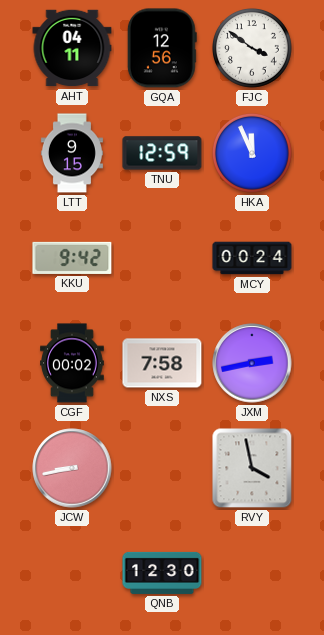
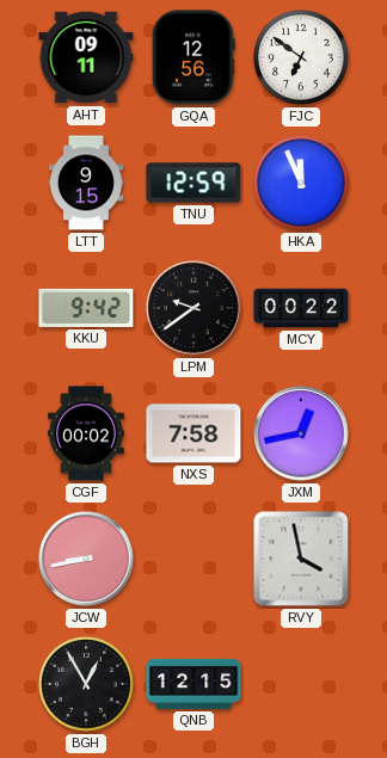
AHT: 04:11 -> 09:11
FJC: 3:51 -> 6:51
LPM: none -> 9:39
MCY: 00:24 -> 00:22
JXM: 2:43 -> 12:43
BGH: none -> 12:55
QNB: 12:30 -> 12:15
